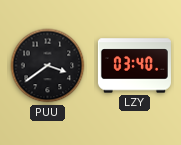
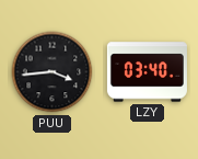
PUU: 3:39 -> 3:44
